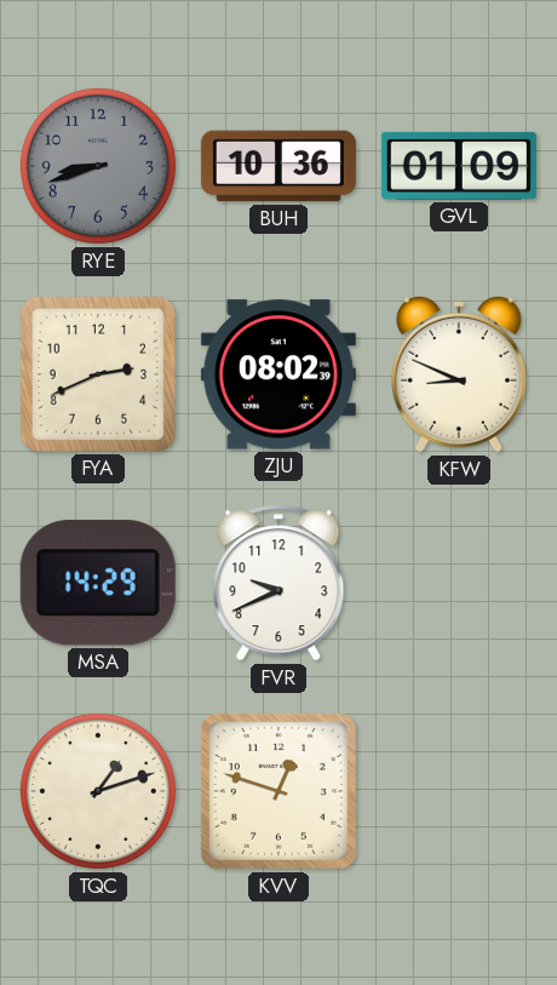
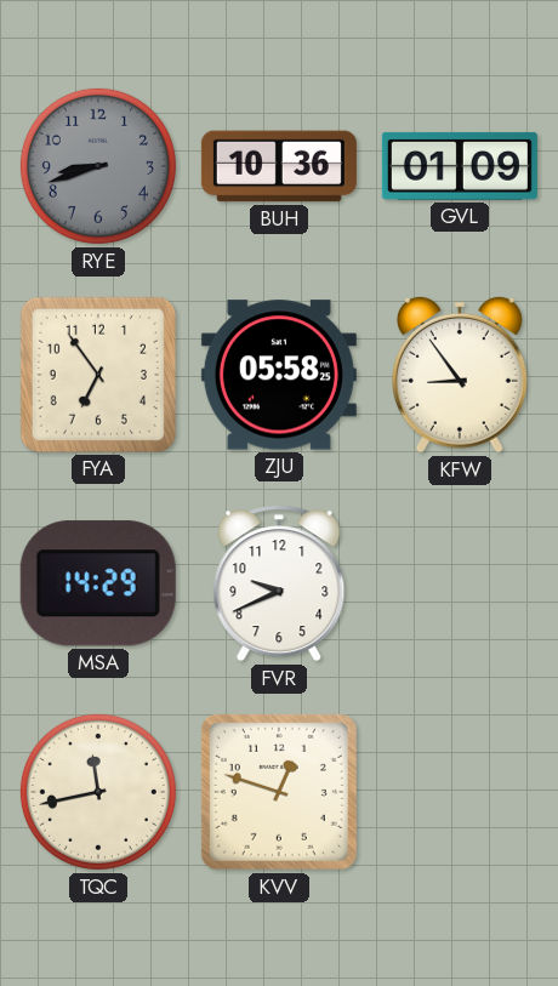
FYA: 2:41 -> 6:54
ZJU: 08:02 -> 05:58
KFW: 8:49 -> 8:54
TQC: 1:12 -> 11:43
